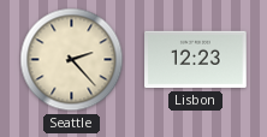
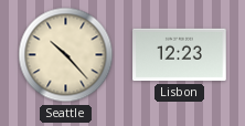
Seattle: 2:23 -> 10:23
